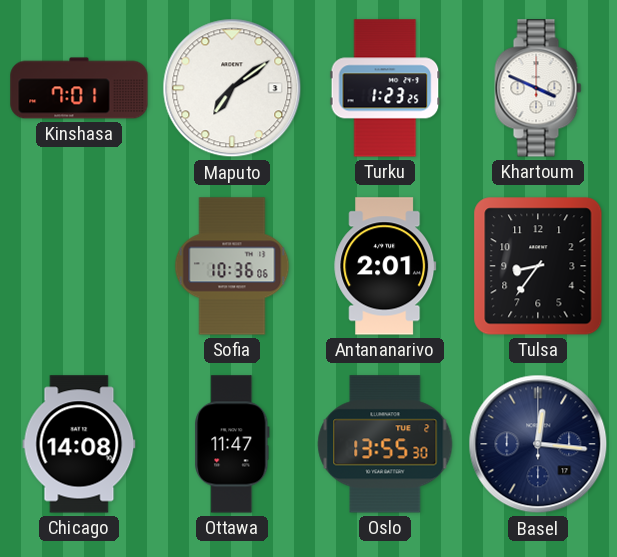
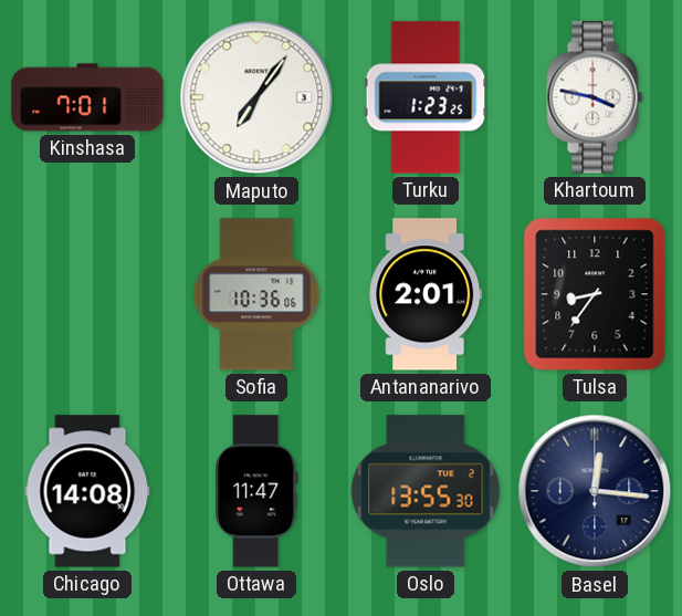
Maputo: 7:09 -> 7:06
Khartoum: 3:49 -> 3:47
